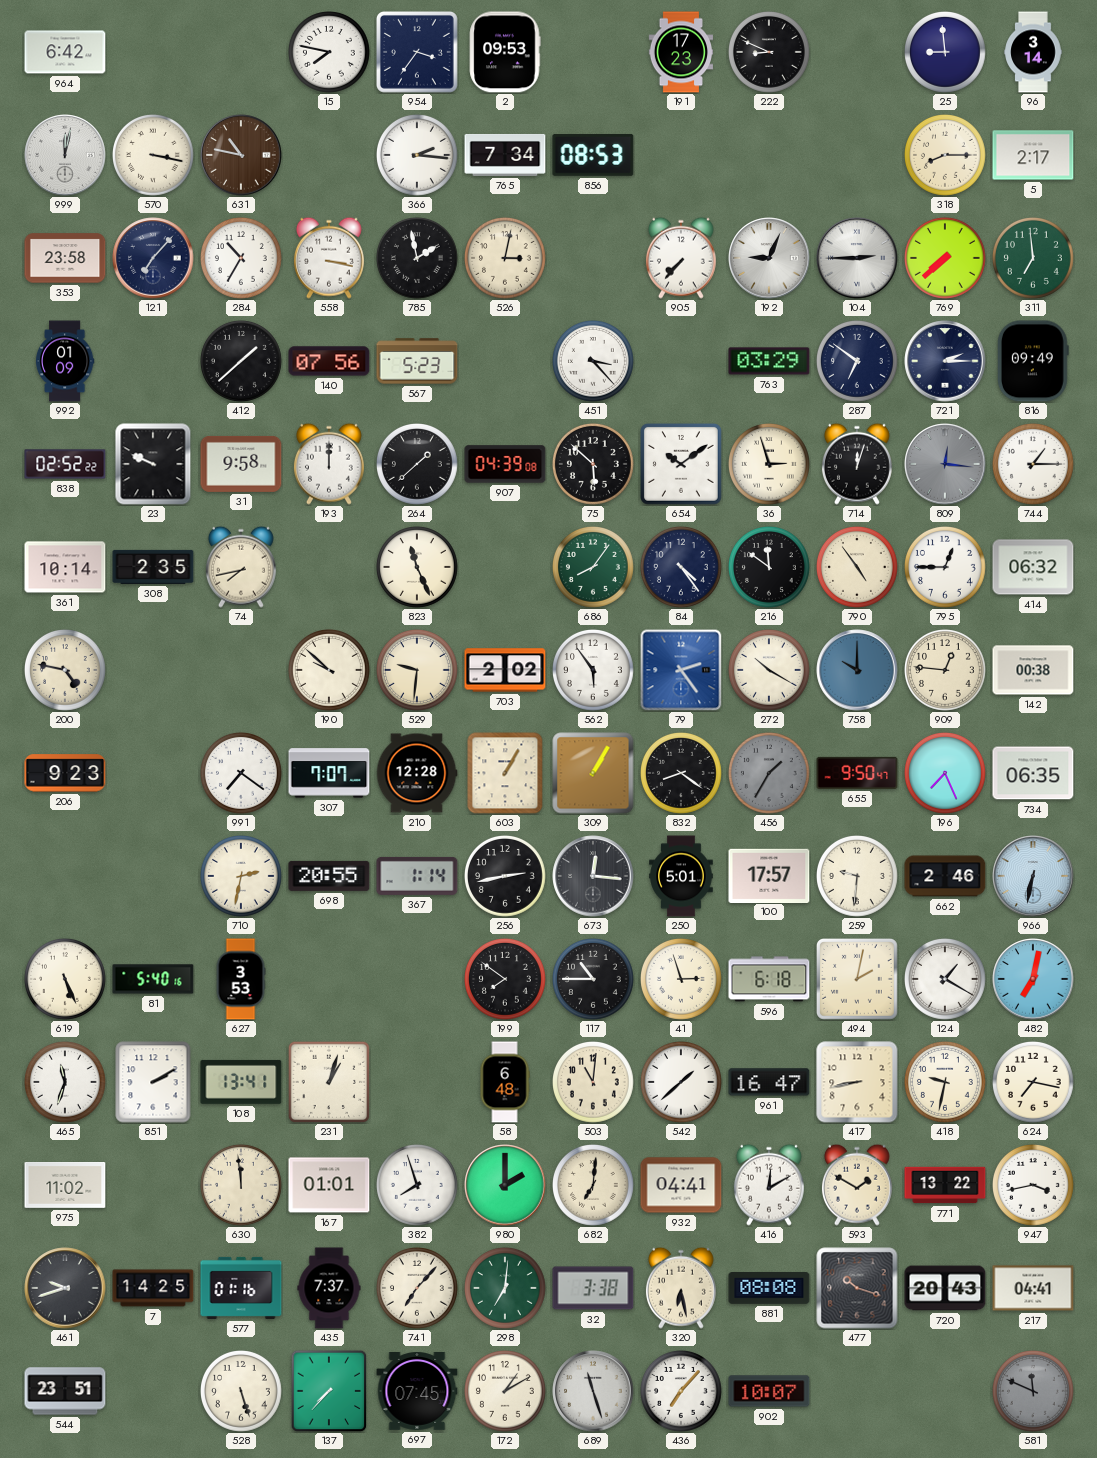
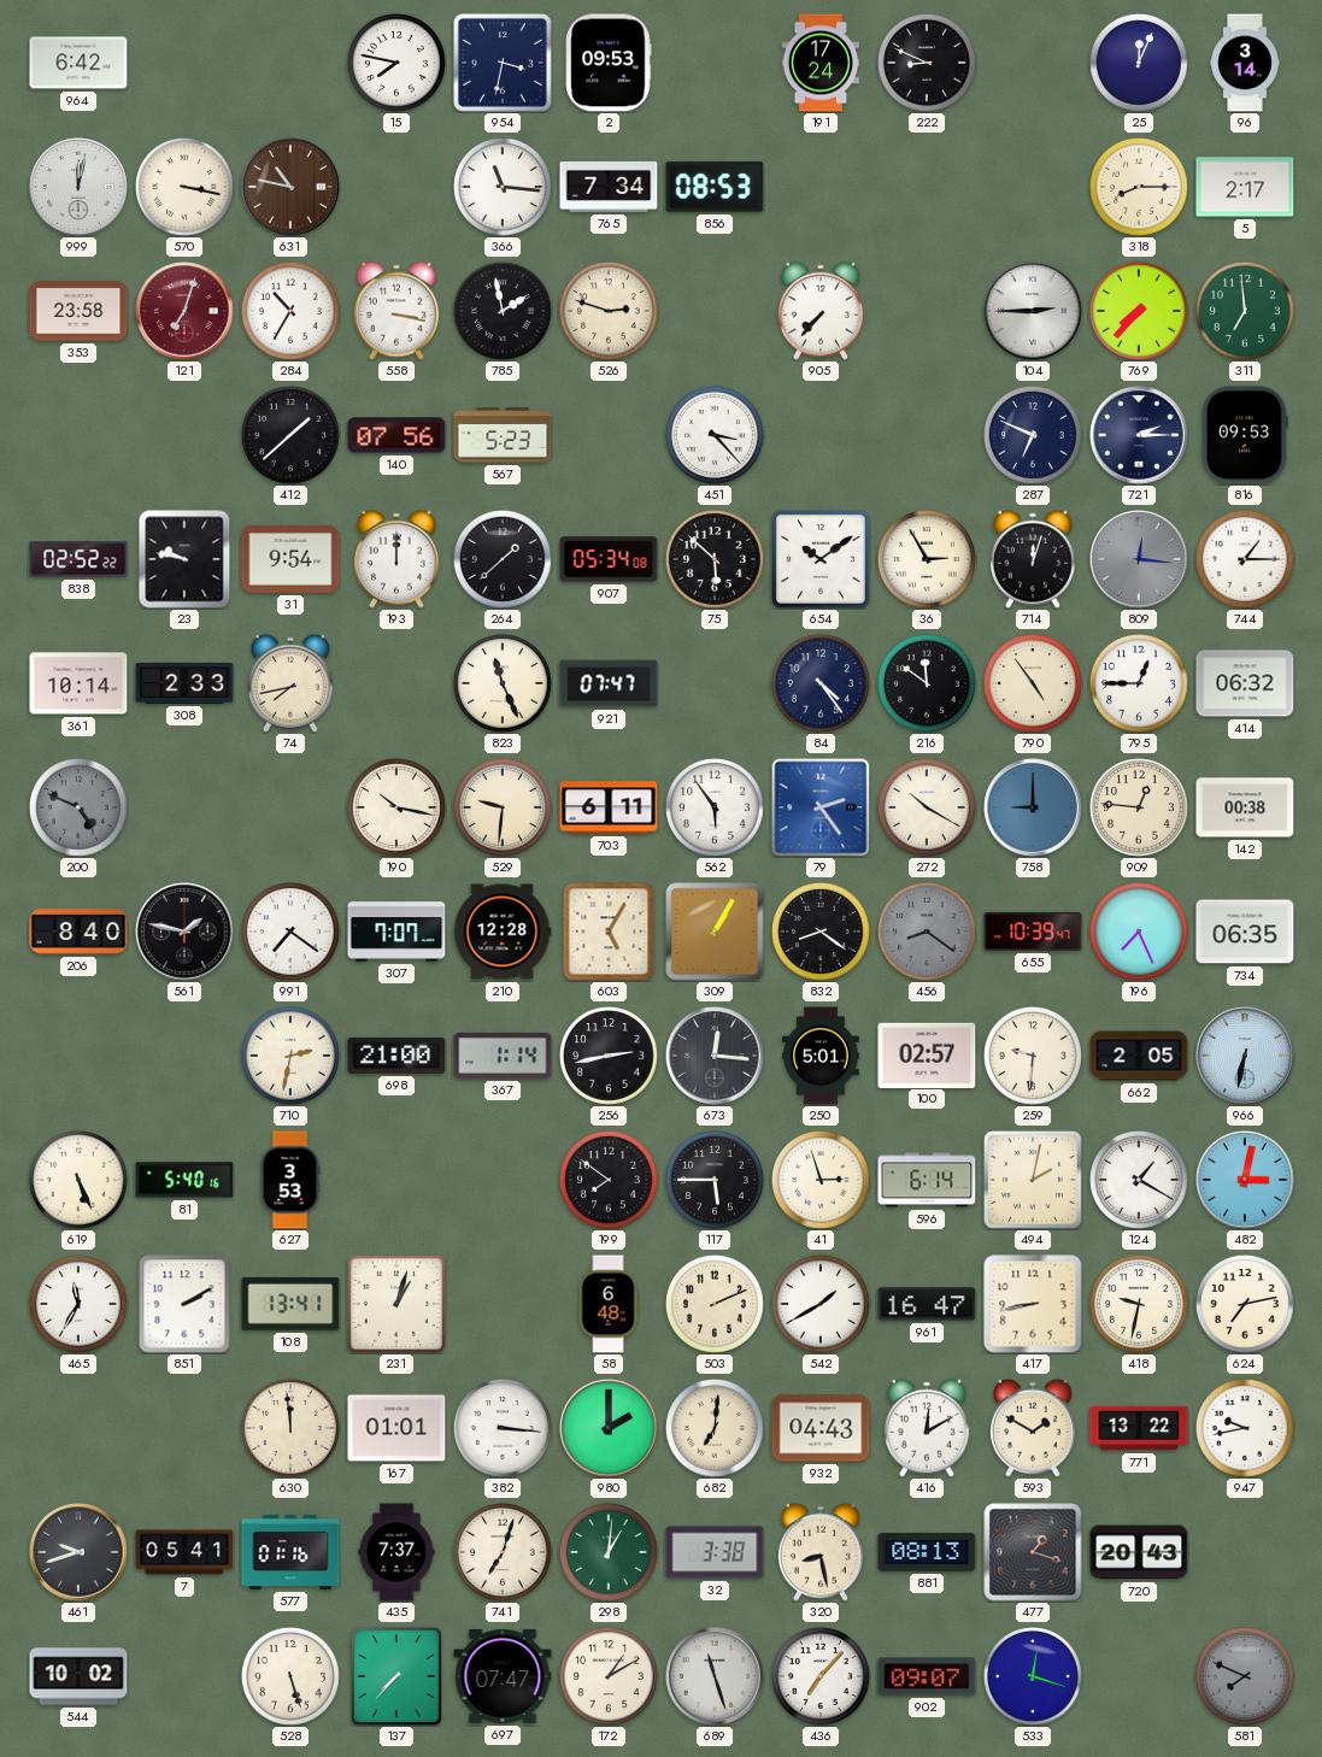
954: 3:36 -> 3:32
191: 17:23 -> 17:24
25: 8:59 -> 12:04
366: 2:16 -> 11:16
121: 7:07 -> 7:03
121 dial: navy -> burgundy
526: 3:02 -> 2:48
192: 9:04 -> none
769: 7:38 -> 7:37
992: 01:09 -> none
763: 03:29 -> none
287: 6:51 -> 6:49
816: 09:49 -> 09:53
23: 9:49 -> 9:47
31: 9:58 -> 9:54
907: 04:39 -> 05:34
36: 2:57 -> 2:55
308: 2:35 -> 2:33
921: none -> 07:47
686: 8:06 -> none
200: 4:47 -> 4:49
200 dial: cream -> grey
190: 9:52 -> 10:17
703: 2:02 -> 6:11
758: 10:00 -> 9:00
206: 9:23 -> 8:40
561: none -> 1:47
603: 1:05 -> 5:05
456: 1:35 -> 8:21
655: 9:50 -> 10:39
698: 20:55 -> 21:00
100: 17:57 -> 02:57
662: 2:46 -> 2:05
117: 10:45 -> 5:45
596: 6:18 -> 6:14
482: 7:02 -> 3:02
465: 11:33 -> 11:35
503: 11:01 -> 2:11
542: 1:38 -> 1:40
624: 7:17 -> 7:13
975: 11:02 -> none
382: 7:57 -> 3:16
932: 04:41 -> 04:43
947: 3:43 -> 9:43
7: 14:25 -> 05:41
741: 7:07 -> 7:03
298: 7:01 -> 1:01
320: 6:28 -> 8:28
881: 08:08 -> 08:13
477: 10:18 -> 1:18
217: 04:41 -> none
544: 23:51 -> 10:02
697: 07:45 -> 07:47
902: 10:07 -> 09:07
533: none -> 12:18
581: 11:49 -> 7:49
